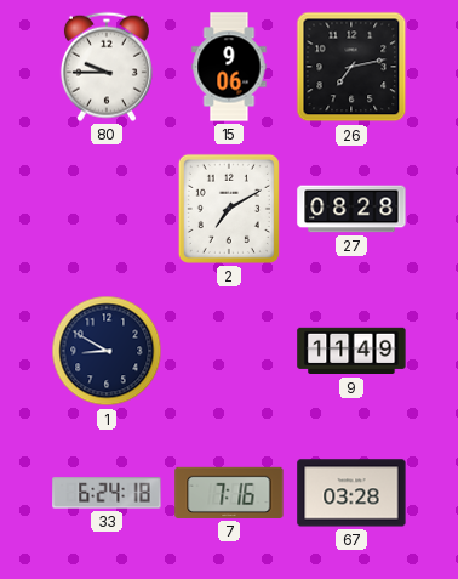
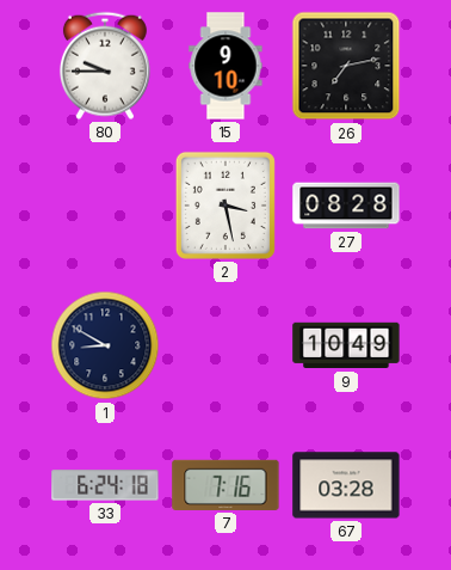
15: 9:06 -> 9:10
2: 7:10 -> 3:28
9: 11:49 -> 10:49
